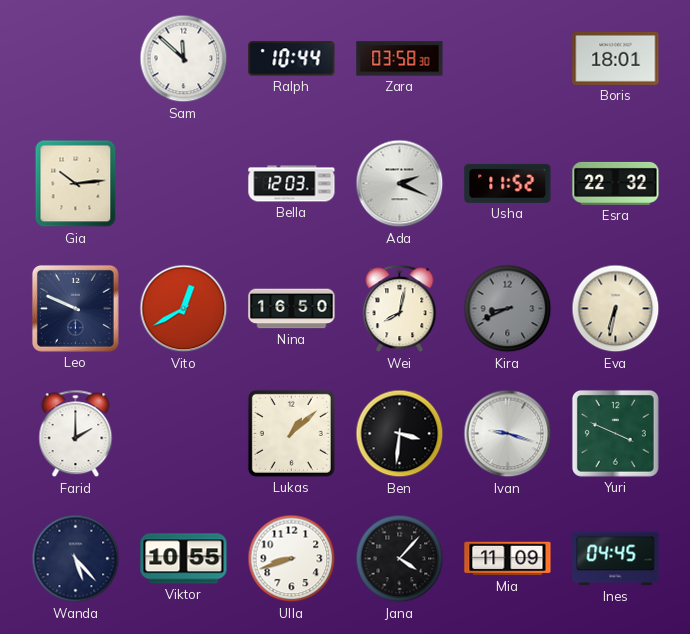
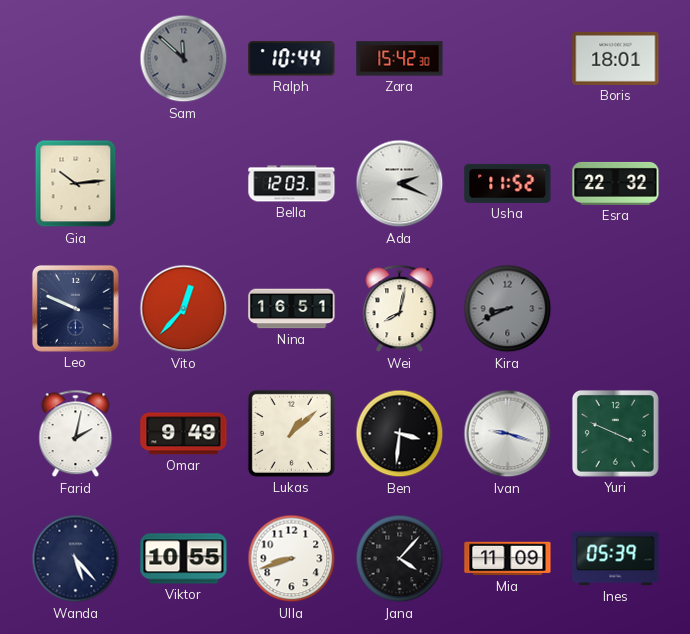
Sam dial: white -> grey
Zara: 03:58 -> 15:42
Vito: 12:40 -> 12:37
Nina: 16:50 -> 16:51
Eva: 6:32 -> none
Farid: 2:00 -> 2:02
Omar: none -> 9:49
Ines: 04:45 -> 05:39
